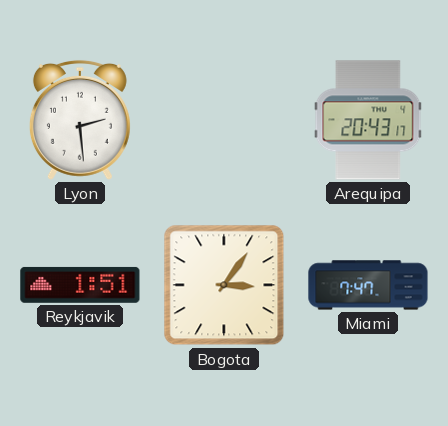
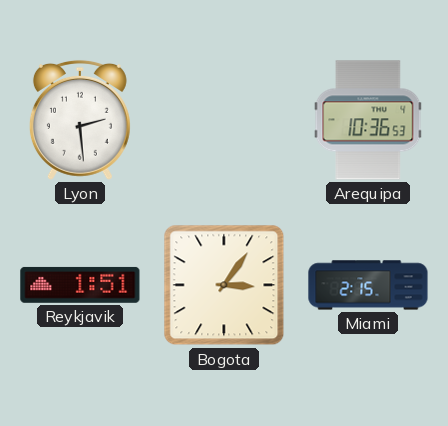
Arequipa: 20:43 -> 10:36
Miami: 7:47 -> 2:15
